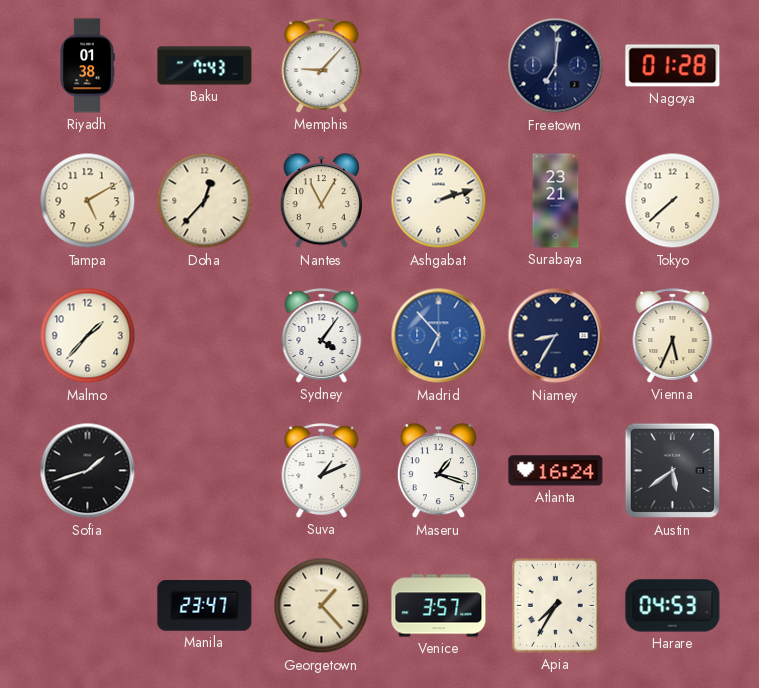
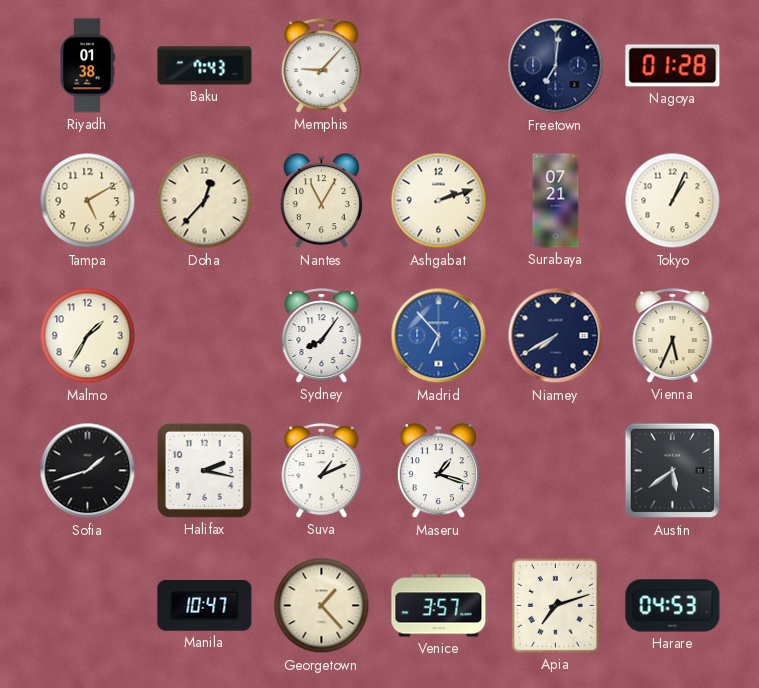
Surabaya: 23:21 -> 07:21
Tokyo: 7:38 -> 1:04
Malmo: 1:37 -> 1:35
Sydney: 4:06 -> 8:06
Niamey: 8:35 -> 7:40
Halifax: none -> 2:17
Atlanta: 16:24 -> none
Manila: 23:47 -> 10:47
Apia: 7:35 -> 7:12
